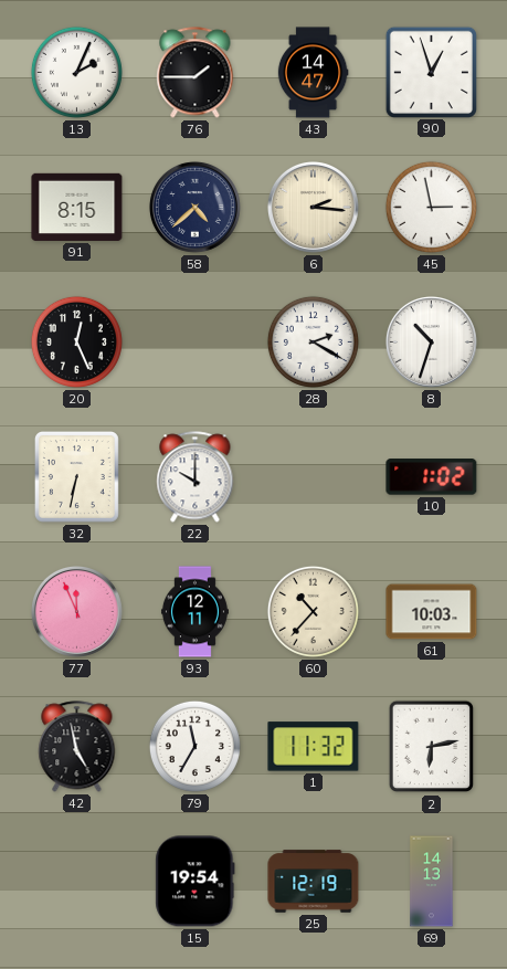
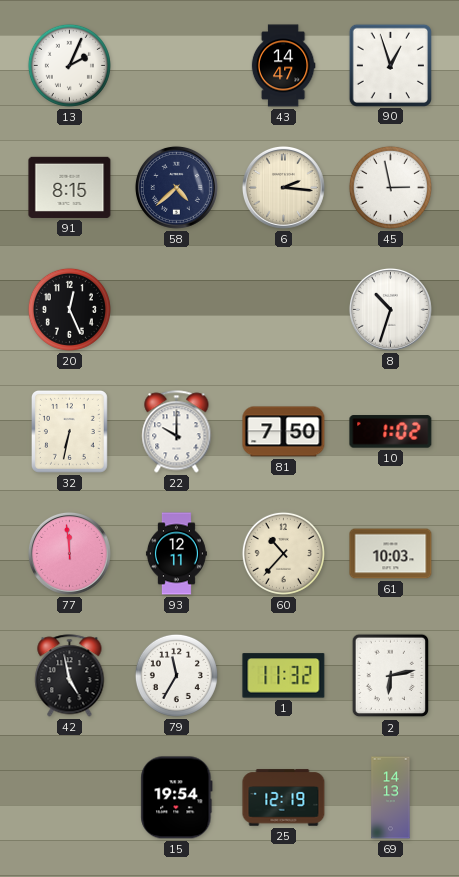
76: 1:45 -> none
28: 2:20 -> none
81: none -> 7:50
77: 11:56 -> 11:59
